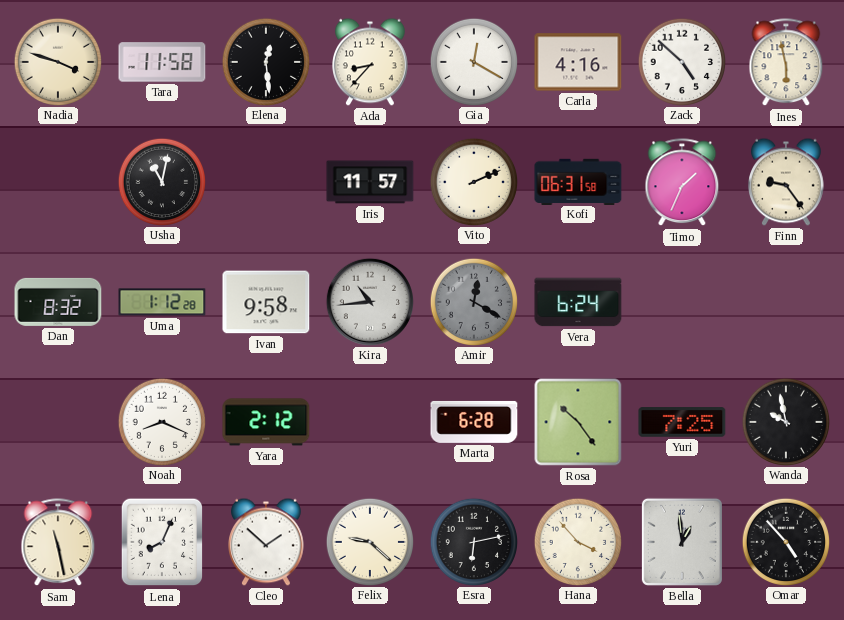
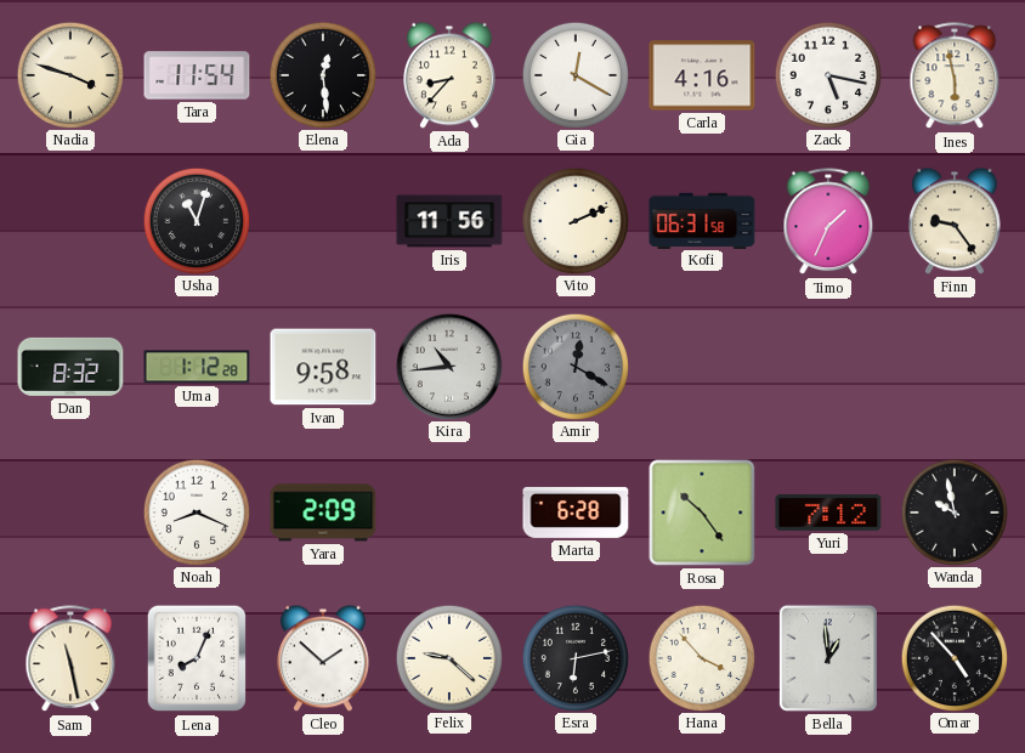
Tara: 11:58 -> 11:54
Zack: 4:52 -> 5:17
Usha: 11:02 -> 11:03
Iris: 11:57 -> 11:56
Vera: 6:24 -> none
Yara: 2:12 -> 2:09
Yuri: 7:25 -> 7:12
